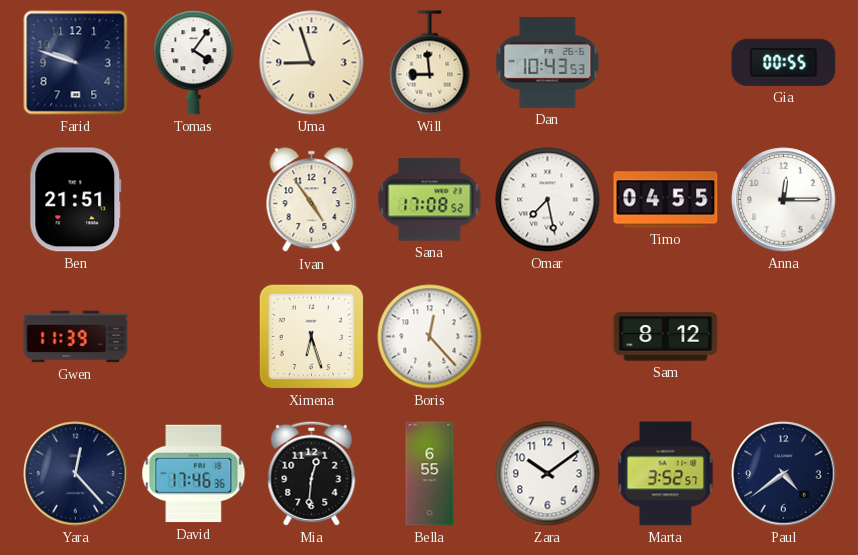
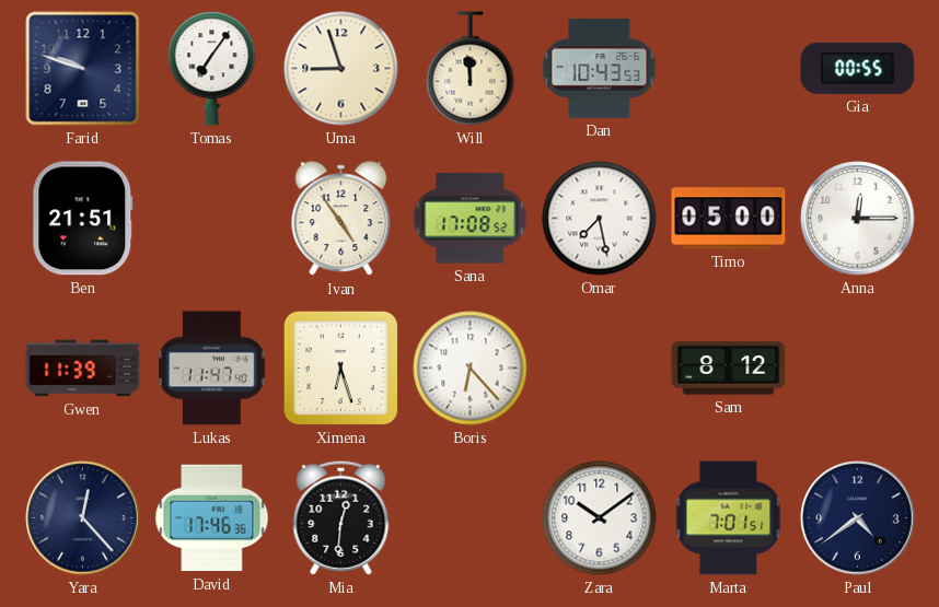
Tomas: 4:06 -> 7:06
Will: 8:59 -> 11:59
Timo: 04:55 -> 05:00
Lukas: none -> 11:47
Boris: 12:23 -> 6:23
Bella: 6:55 -> none
Marta: 3:52 -> 7:01
